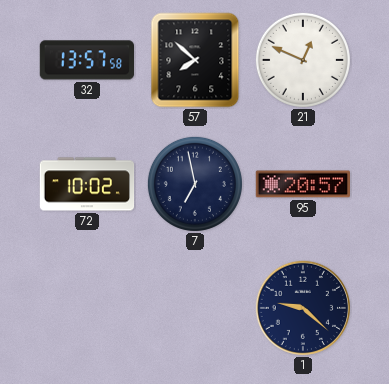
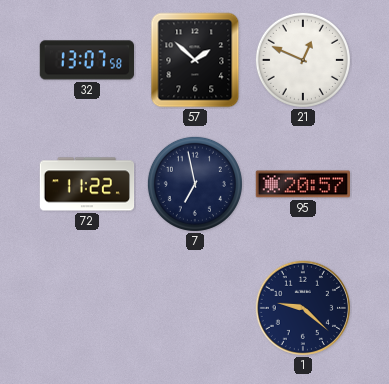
32: 13:57 -> 13:07
57: 7:52 -> 1:52
72: 10:02 -> 11:22
